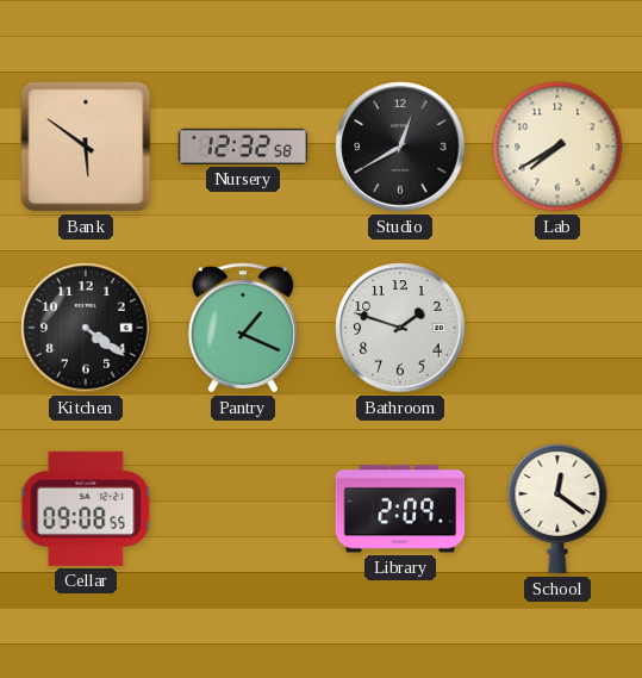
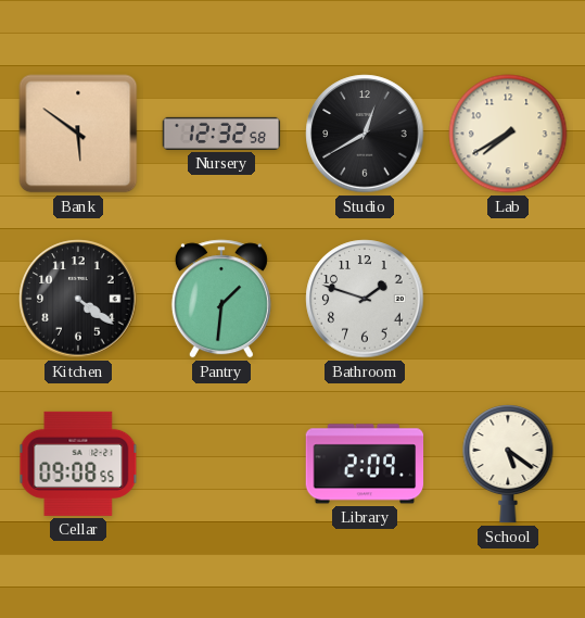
Pantry: 1:19 -> 1:31
School: 12:21 -> 5:21
